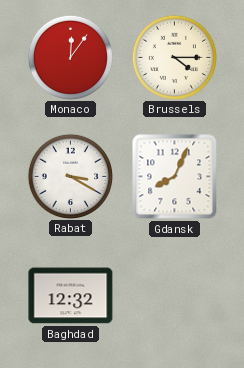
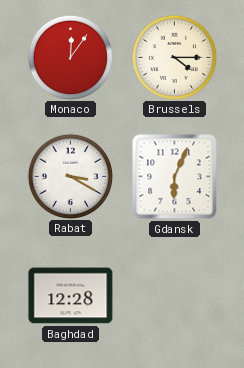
Gdansk: 8:04 -> 6:04
Baghdad: 12:32 -> 12:28
